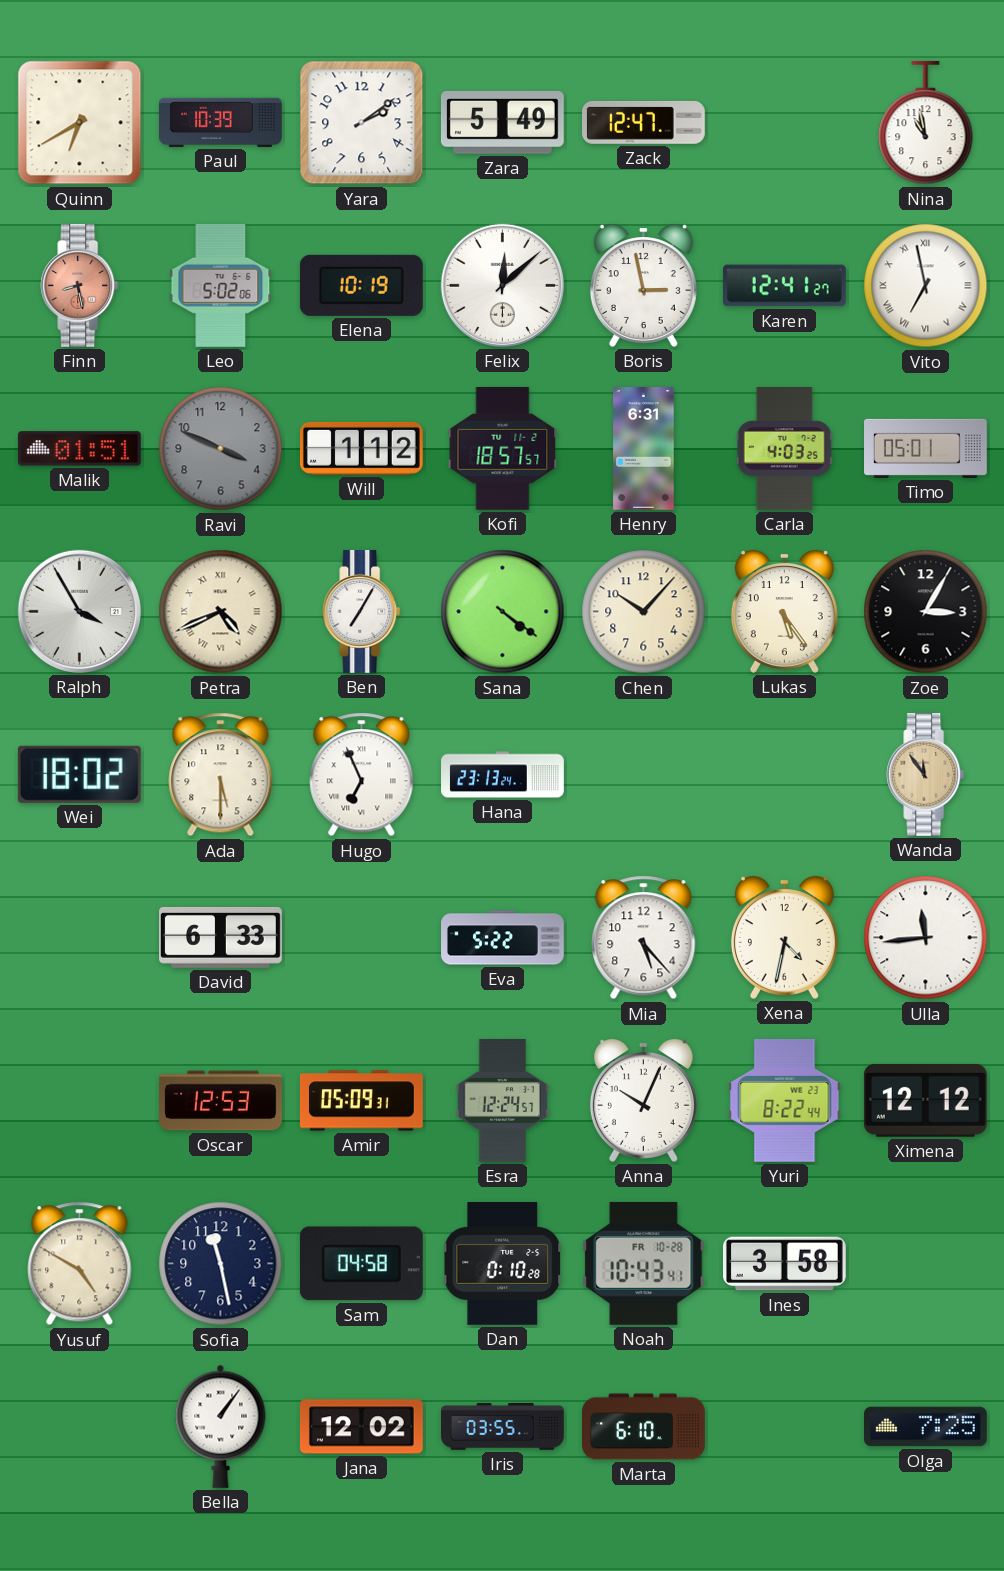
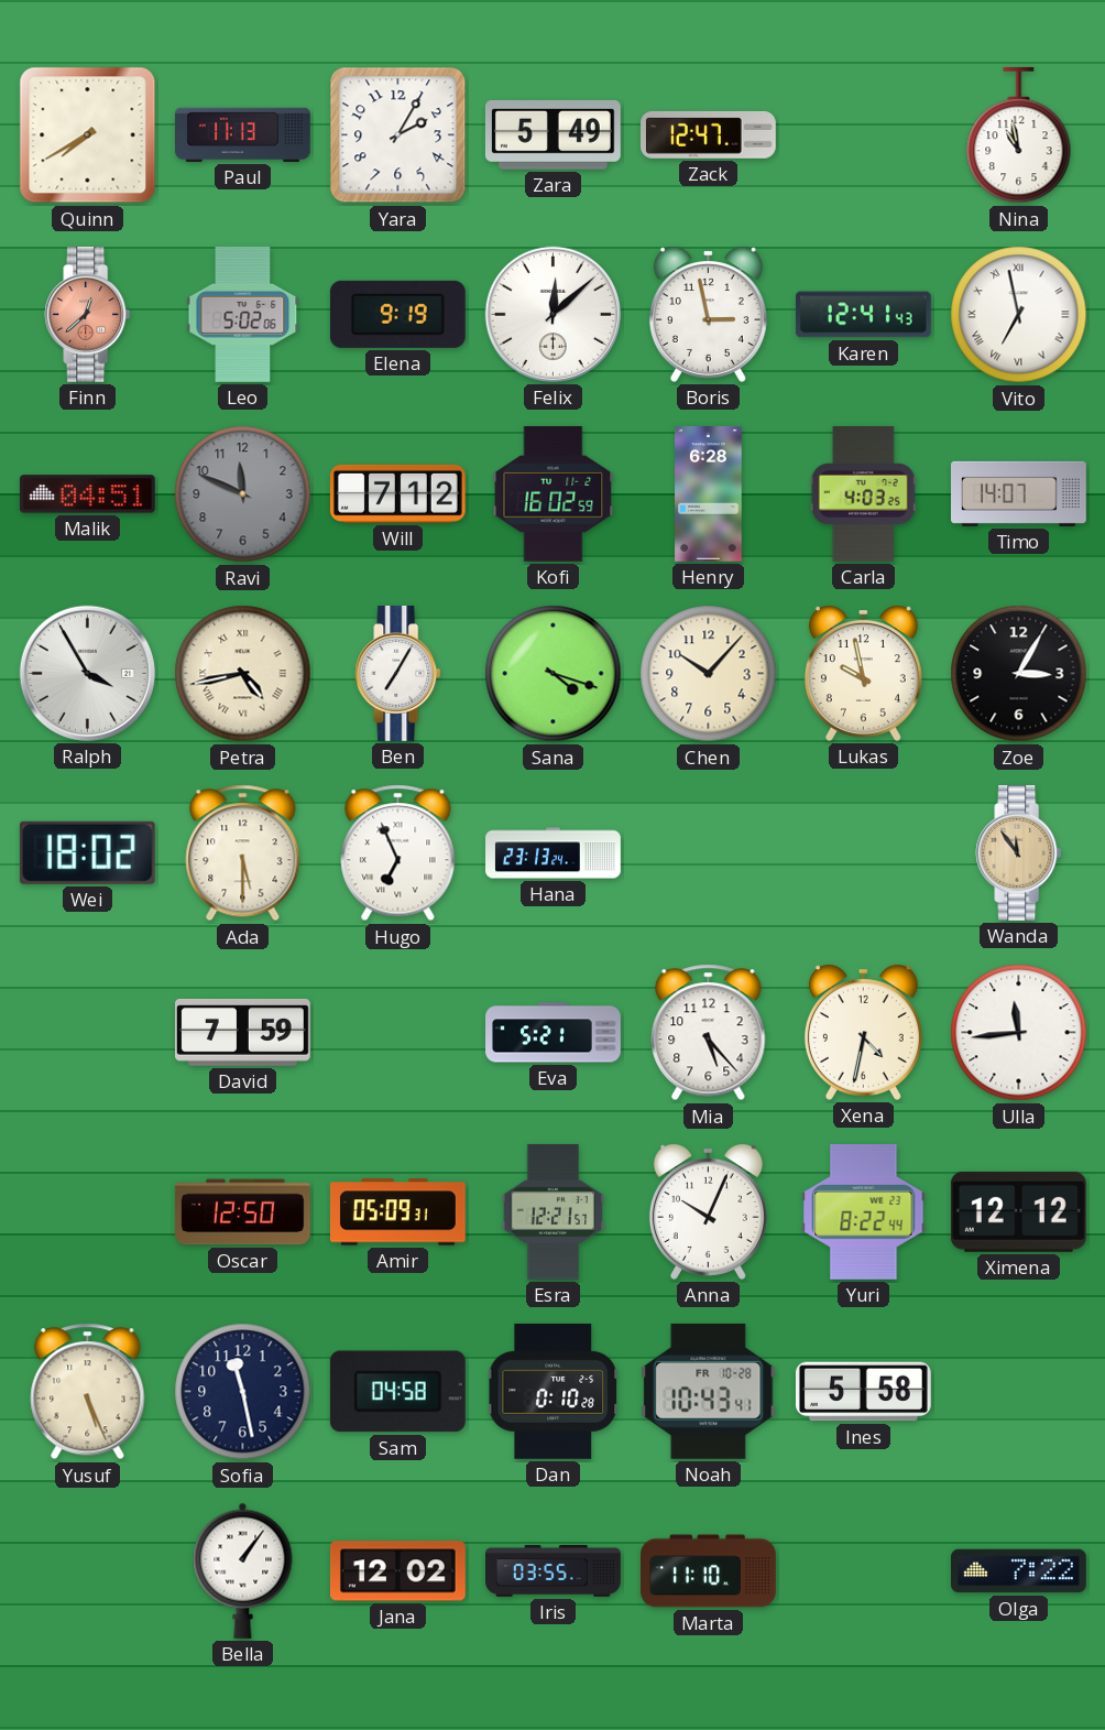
Quinn: 6:40 -> 7:40
Paul: 10:39 -> 11:13
Yara: 2:09 -> 2:05
Finn: 8:28 -> 12:38
Elena: 10:19 -> 9:19
Karen: 12:41:27 -> 12:41:43
Malik: 01:51 -> 04:51
Ravi: 3:49 -> 11:49
Will: 1:12 -> 7:12
Kofi: 18:57 -> 16:02
Henry: 6:31 -> 6:28
Timo: 05:01 -> 14:07
Petra: 4:41 -> 4:43
Sana: 4:21 -> 4:18
Lukas: 5:24 -> 9:58
David: 6:33 -> 7:59
Eva: 5:22 -> 5:21
Oscar: 12:53 -> 12:50
Esra: 12:24 -> 12:21
Yusuf: 4:50 -> 5:26
Ines: 3:58 -> 5:58
Marta: 6:10 -> 11:10
Olga: 7:25 -> 7:22
